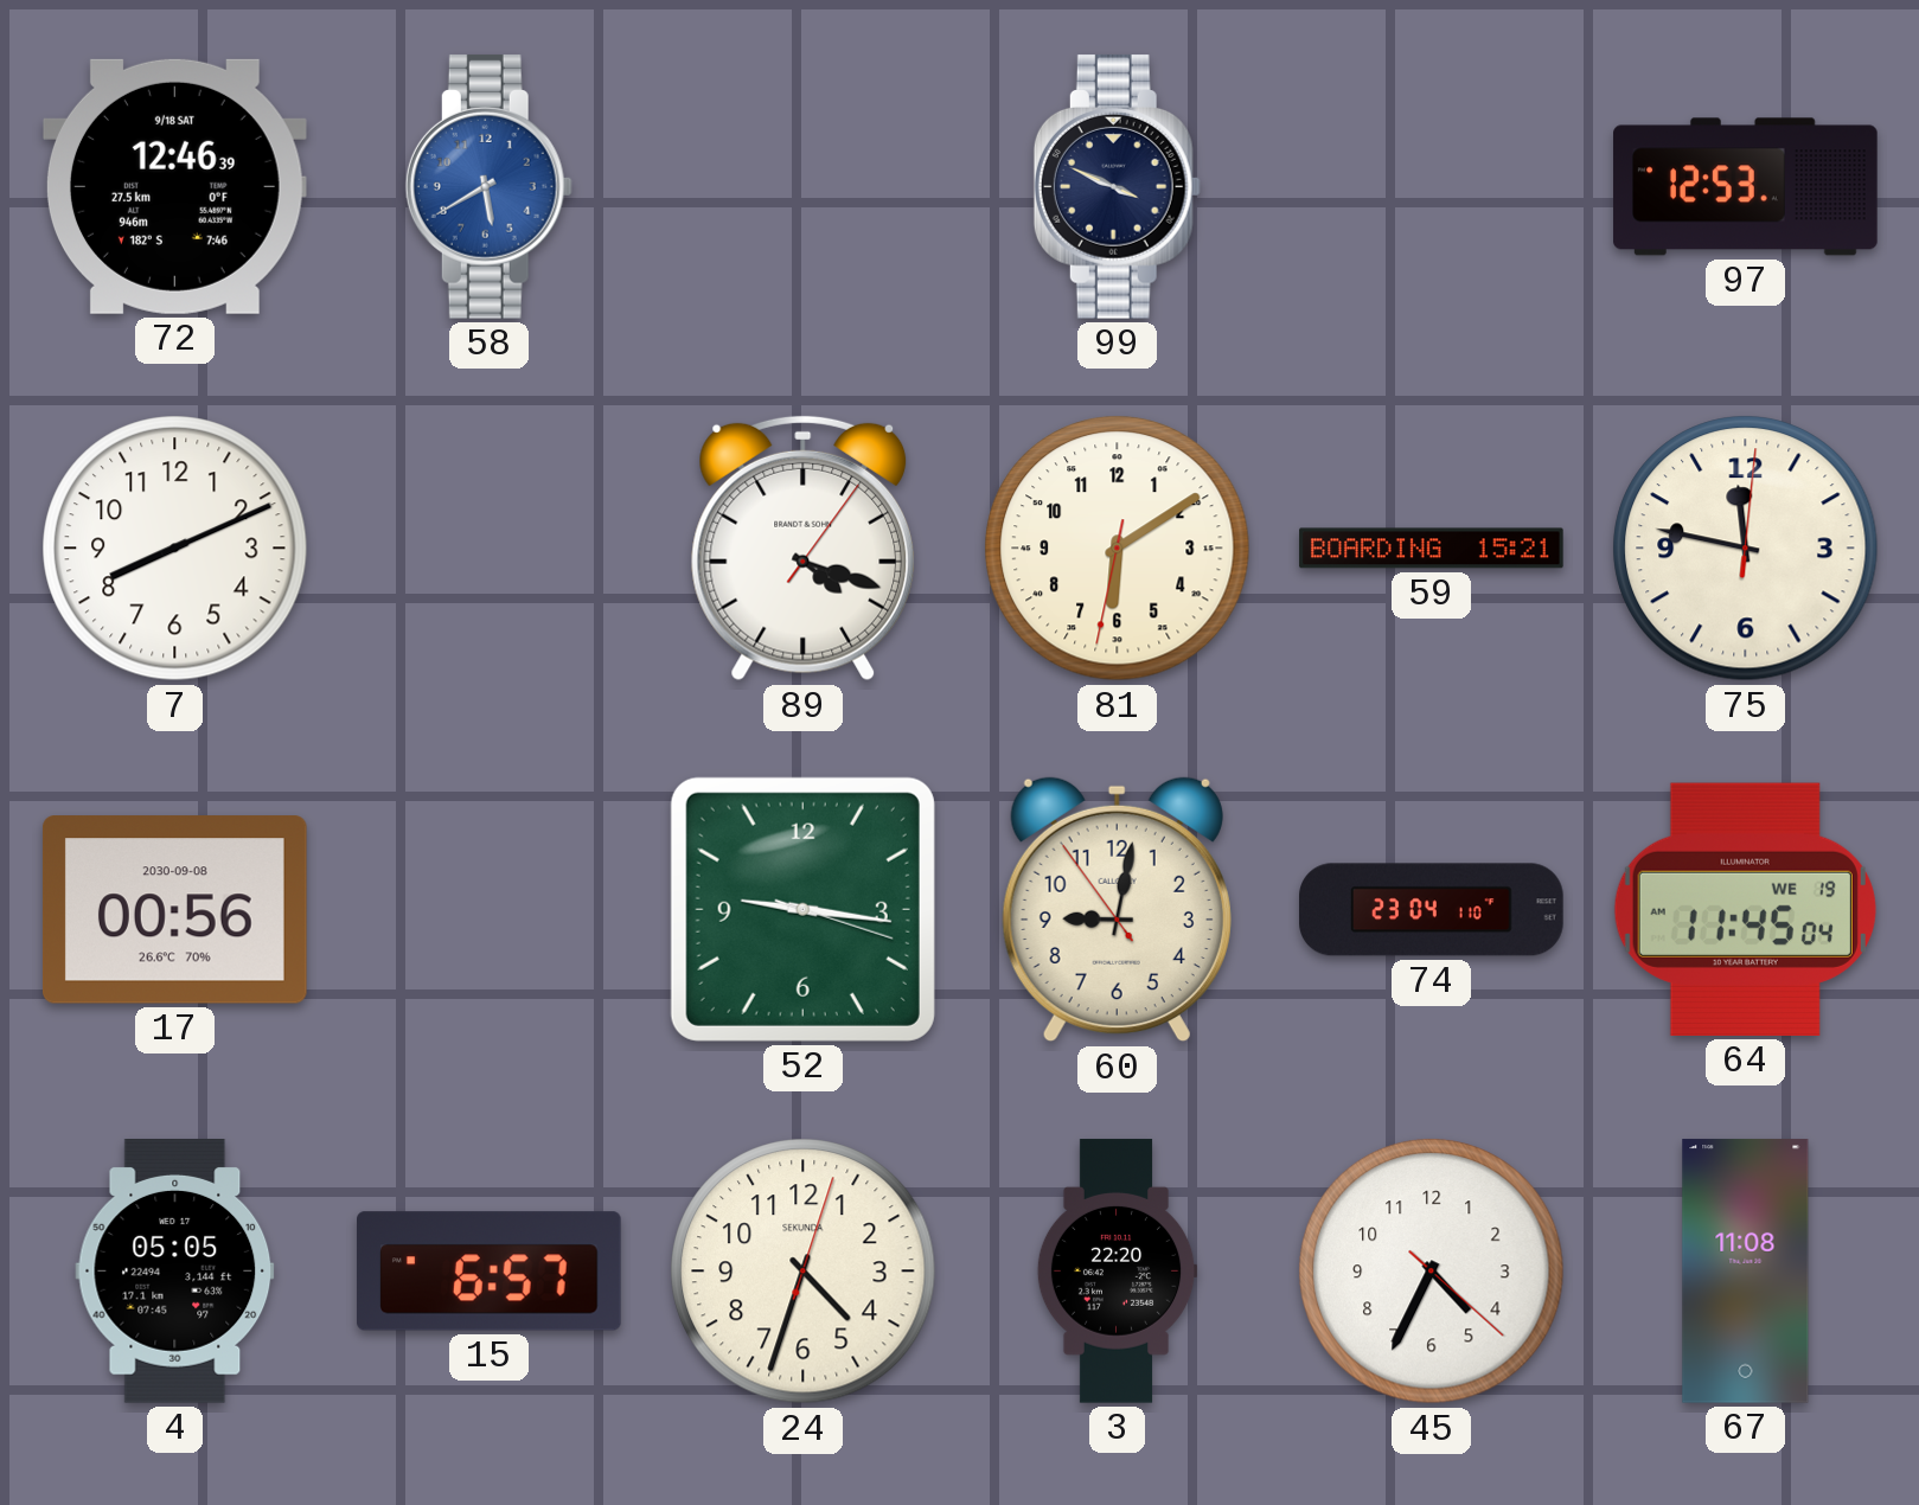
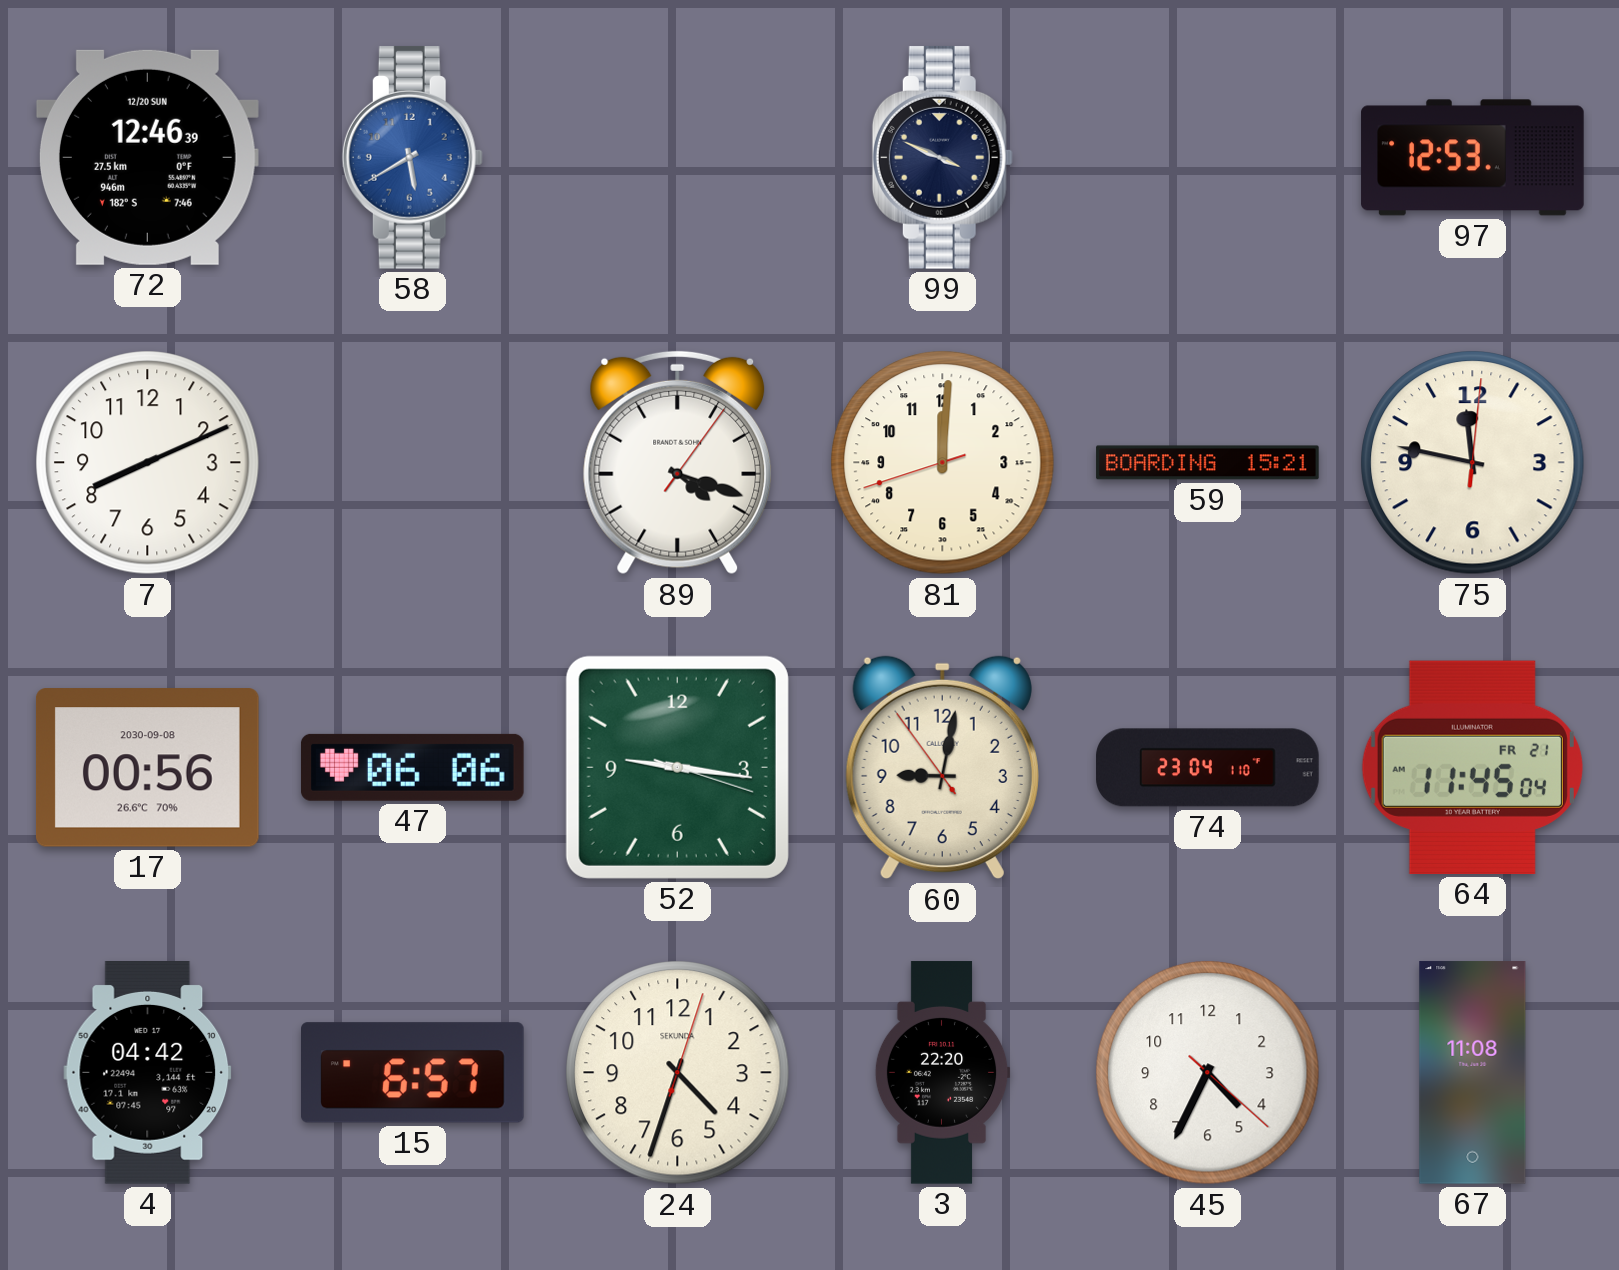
72 date: 9/18 SAT -> 12/20 SUN
81: 6:09 -> 12:00
47: none -> 06:06
64 date: WE 19 -> FR 21
4: 05:05 -> 04:42
